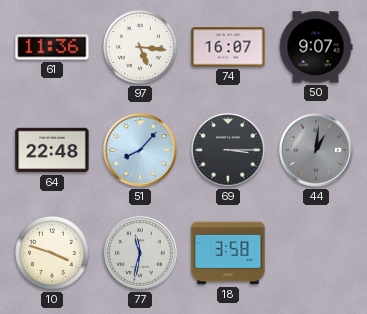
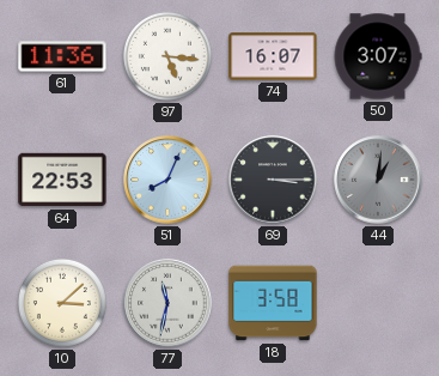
50: 9:07 -> 3:07
64: 22:48 -> 22:53
51: 8:07 -> 8:04
10: 3:48 -> 3:08
